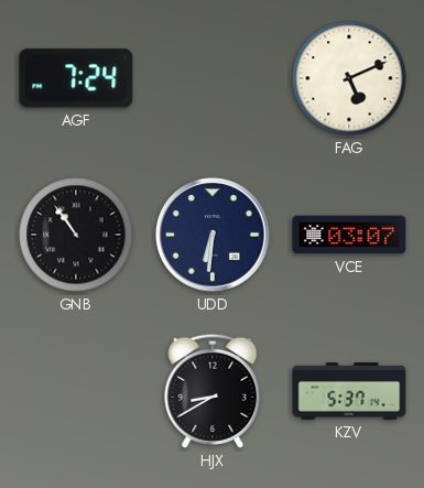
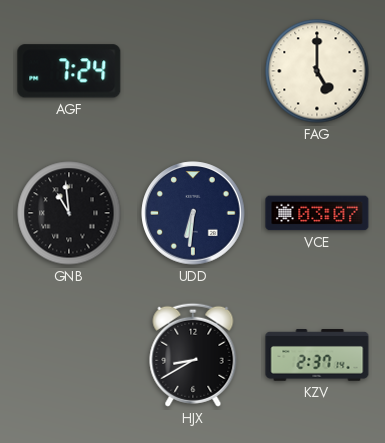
FAG: 5:11 -> 5:00
GNB: 10:54 -> 10:59
KZV: 5:37 -> 2:37
